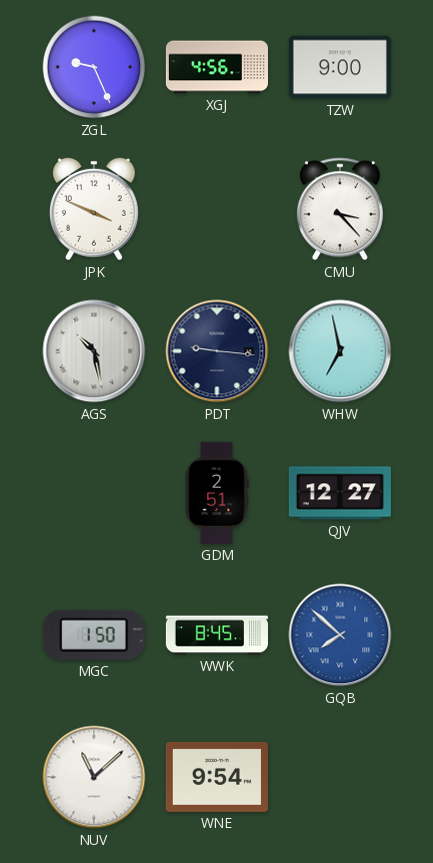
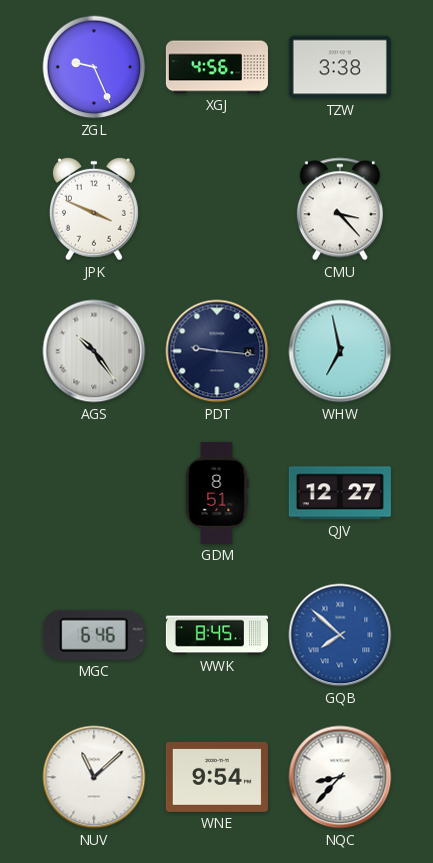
TZW: 9:00 -> 3:38
AGS: 10:28 -> 10:24
GDM: 2:51 -> 8:51
MGC: 1:50 -> 6:46
NQC: none -> 8:37
